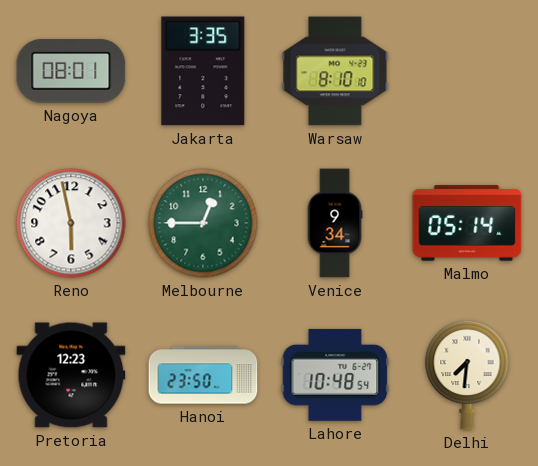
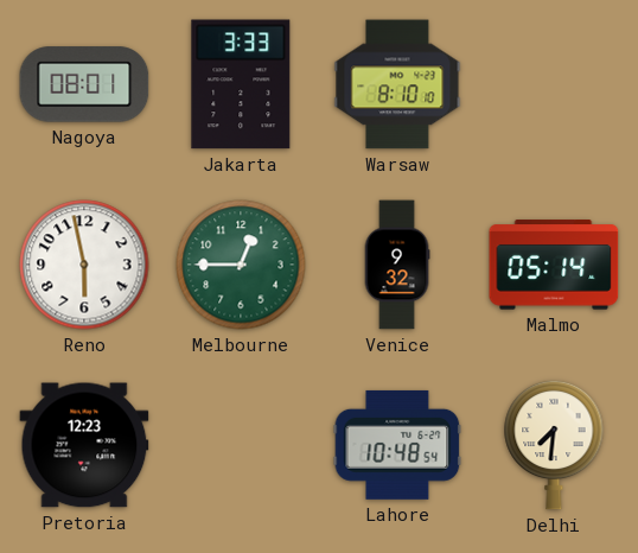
Jakarta: 3:35 -> 3:33
Venice: 9:34 -> 9:32
Hanoi: 23:50 -> none
